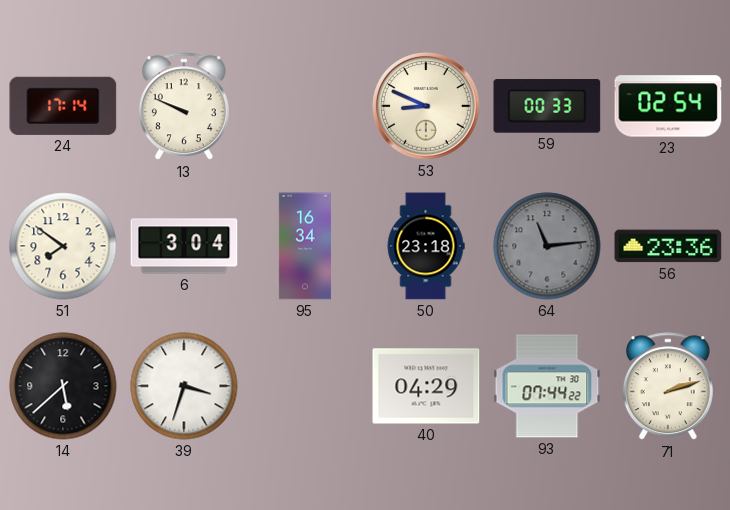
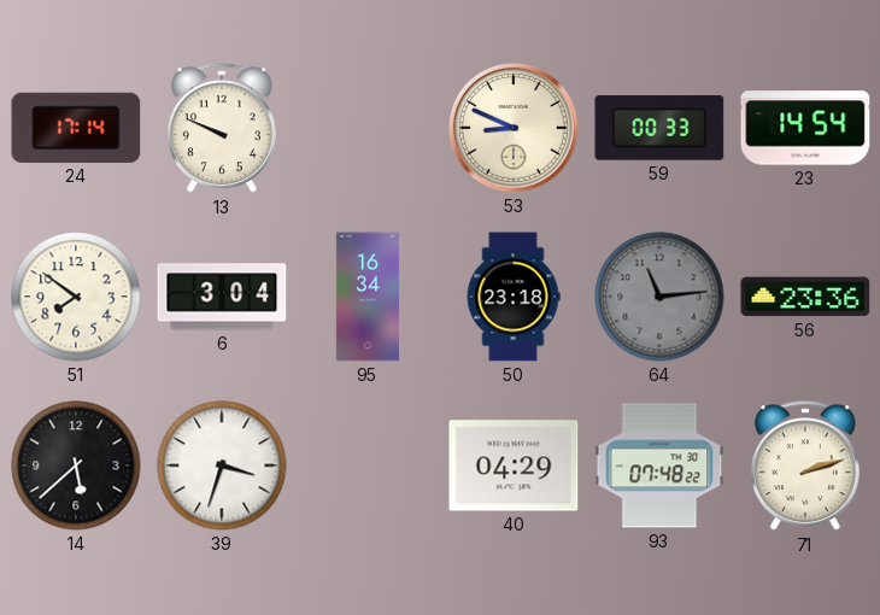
23: 02:54 -> 14:54
93: 07:44 -> 07:48
